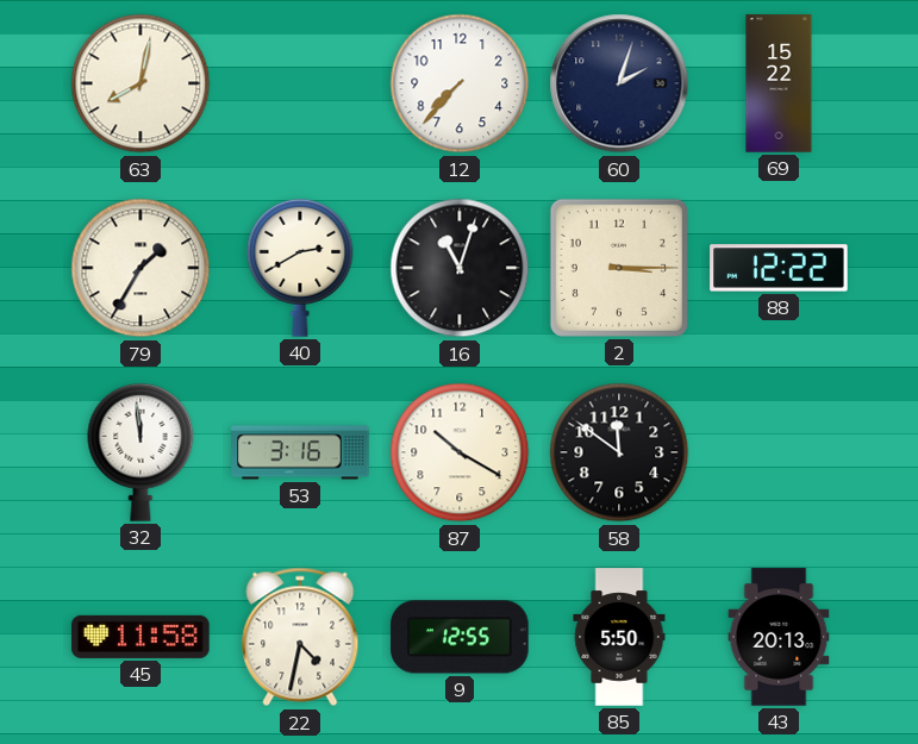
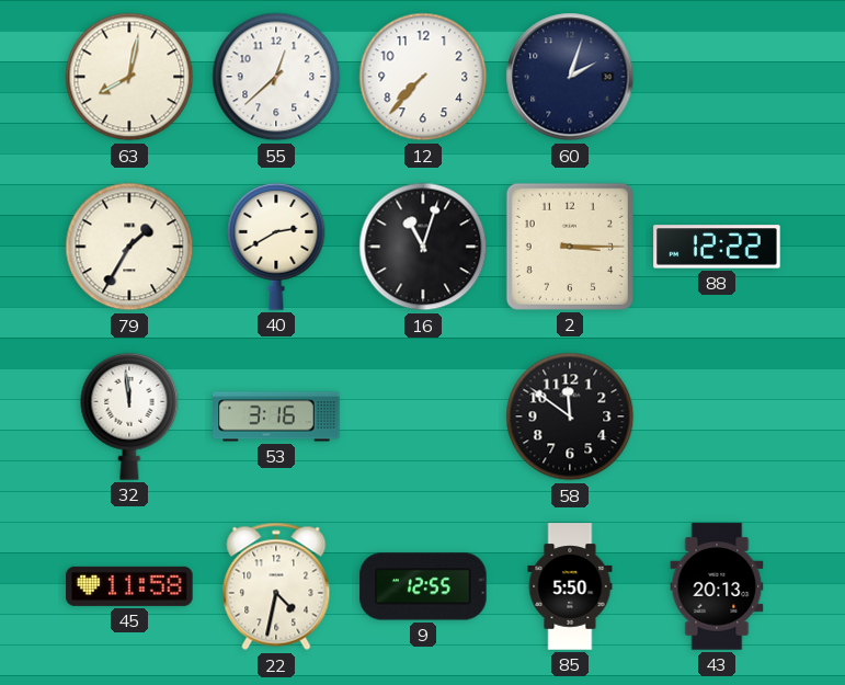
55: none -> 12:38
69: 15:22 -> none
87: 10:20 -> none
